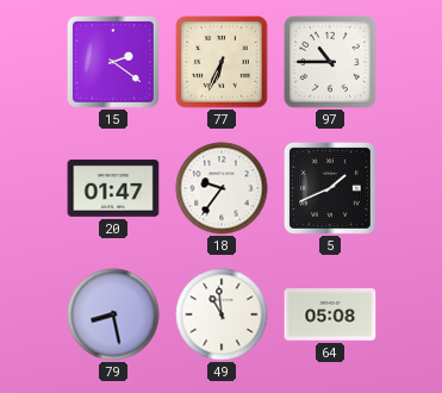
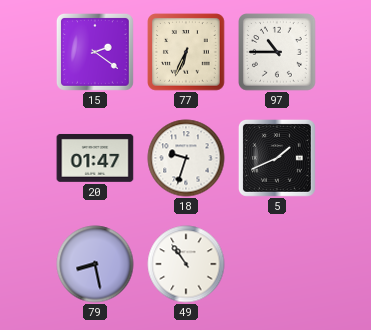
18: 9:36 -> 9:33
49: 10:59 -> 10:54
64: 05:08 -> none
